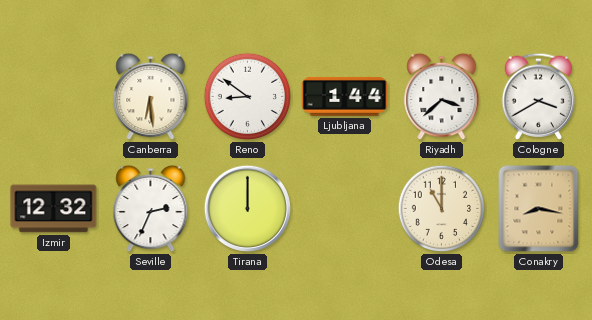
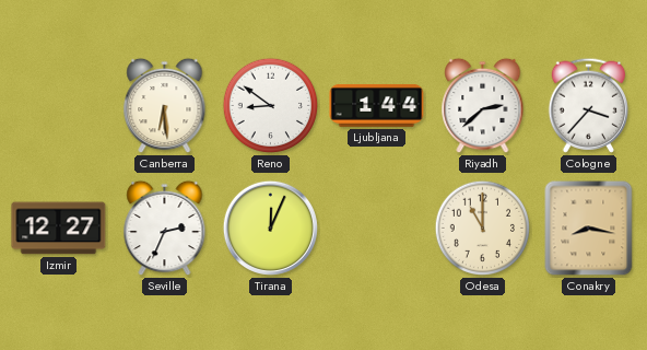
Riyadh: 3:38 -> 2:38
Cologne: 3:40 -> 3:37
Izmir: 12:32 -> 12:27
Tirana: 12:00 -> 12:04
